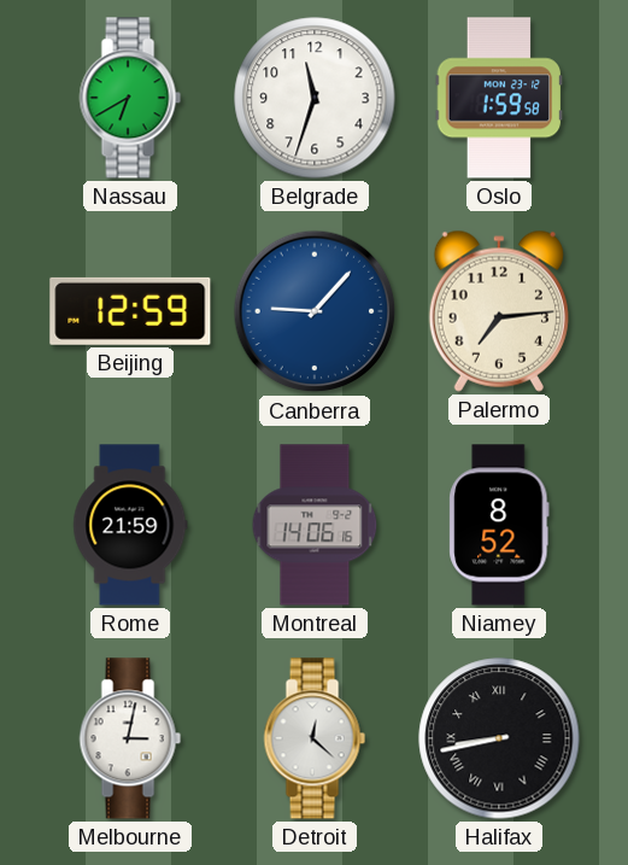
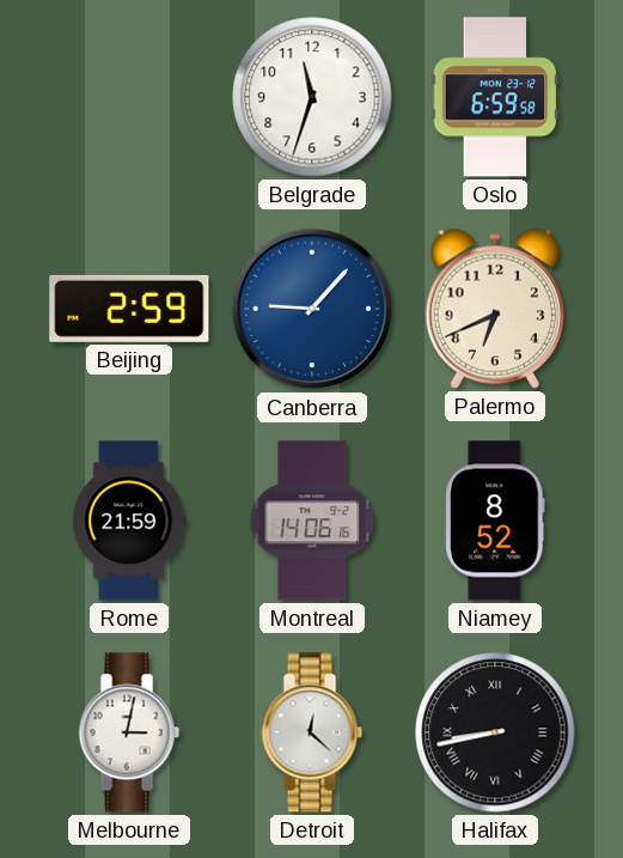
Nassau: 6:40 -> none
Oslo: 1:59 -> 6:59
Beijing: 12:59 -> 2:59
Palermo: 7:14 -> 6:41
